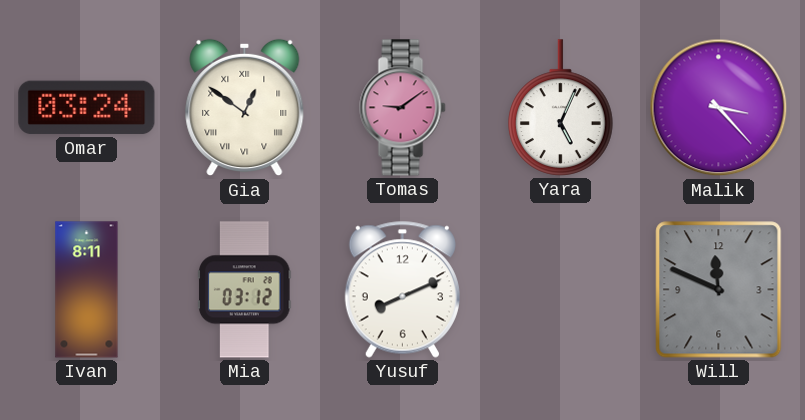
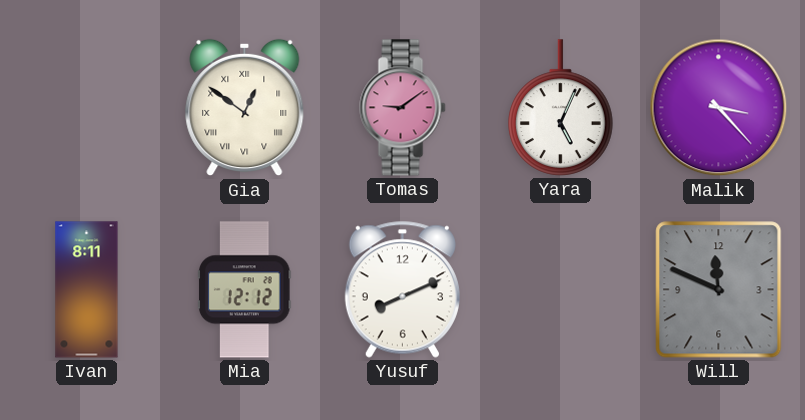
Omar: 03:24 -> none
Mia: 03:12 -> 12:12
